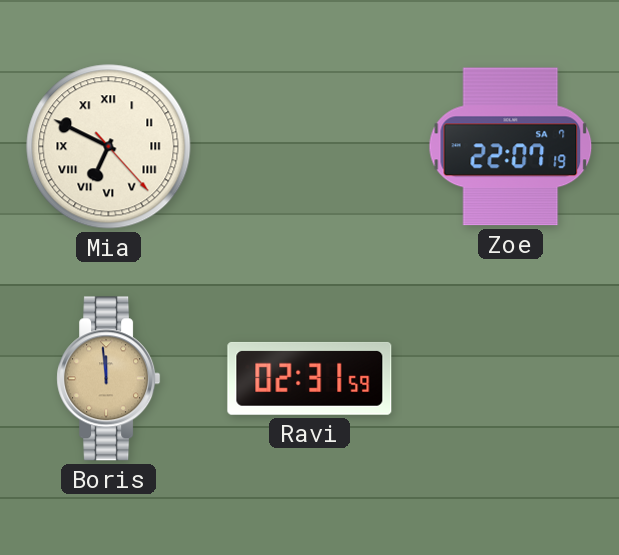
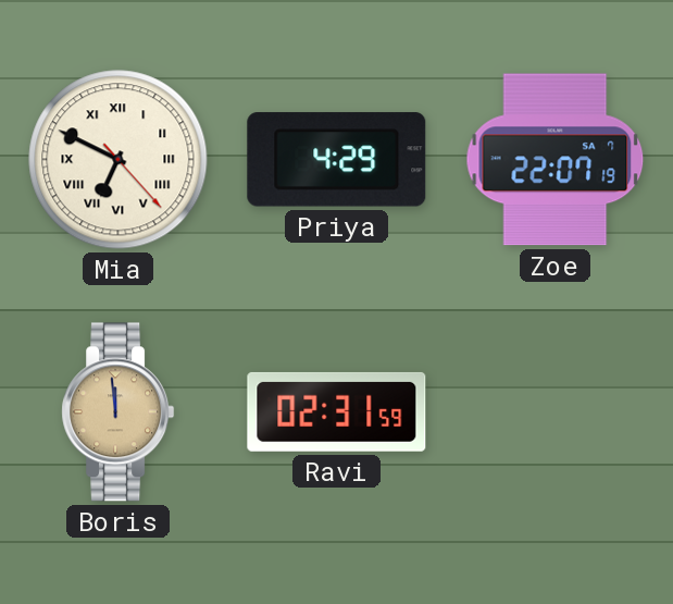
Priya: none -> 4:29
